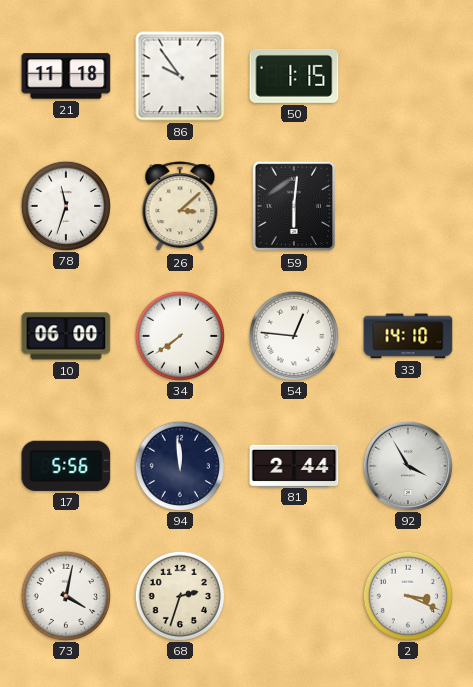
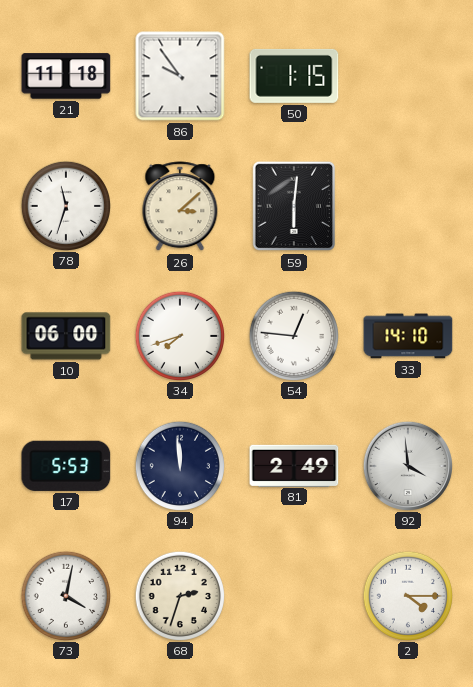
34: 7:39 -> 7:42
17: 5:56 -> 5:53
81: 2:44 -> 2:49
92: 3:55 -> 3:59
2: 3:19 -> 4:15
